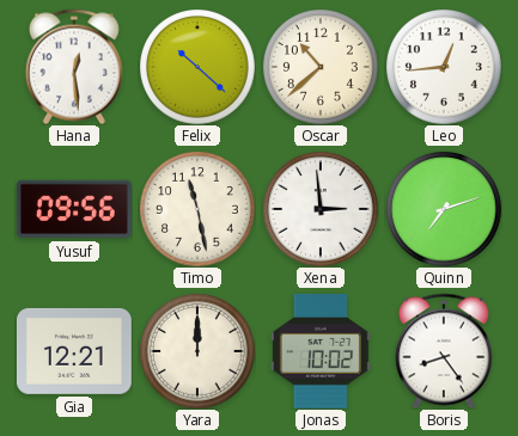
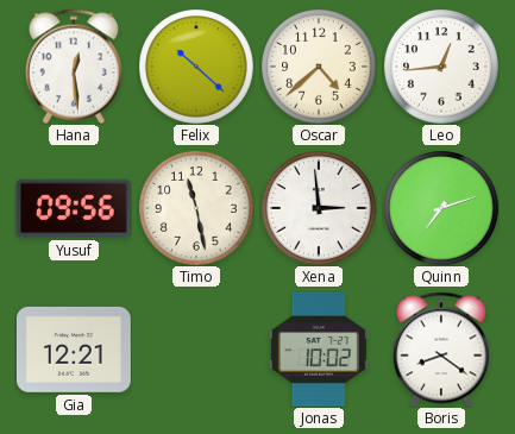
Oscar: 10:38 -> 4:38
Yara: 12:00 -> none
Boris: 8:24 -> 8:21
